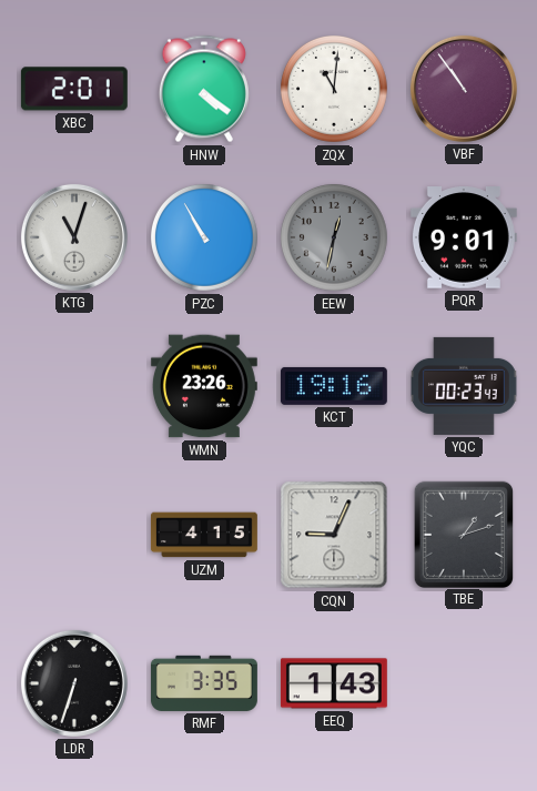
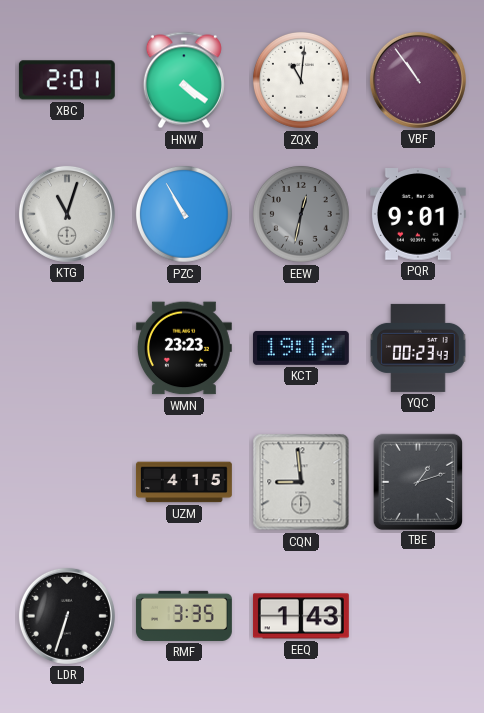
WMN: 23:26 -> 23:23
CQN: 9:04 -> 8:59
